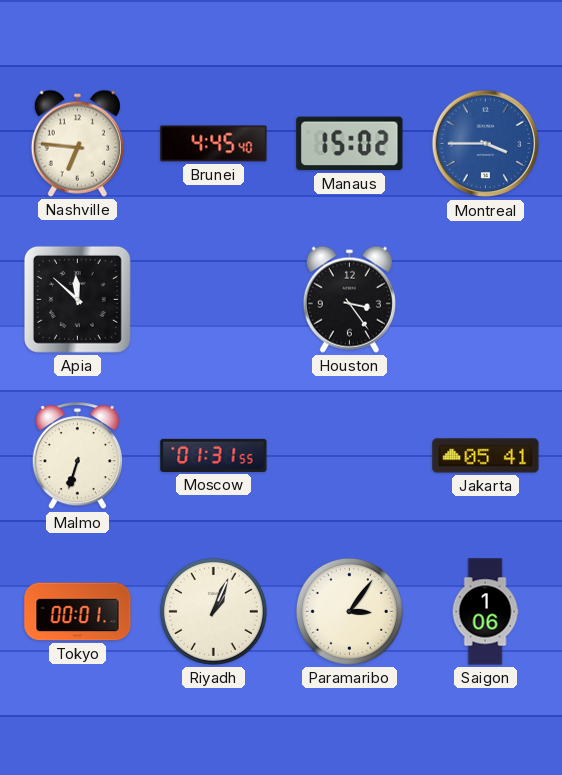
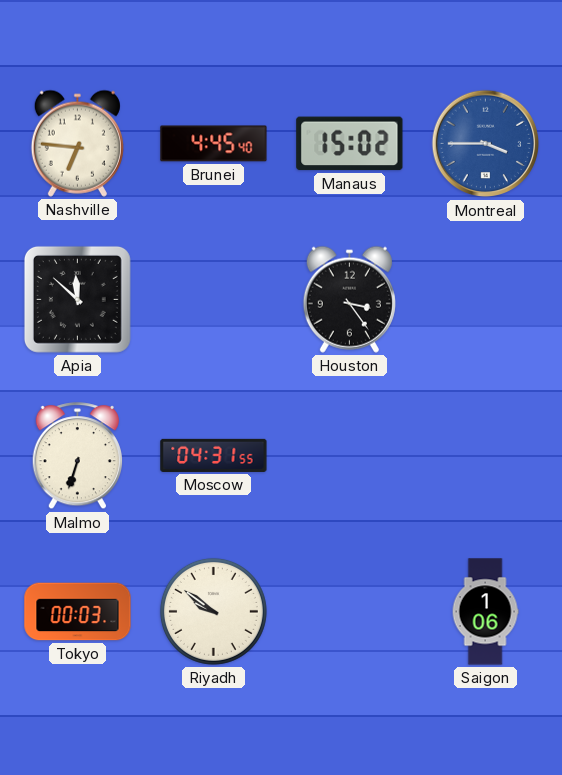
Moscow: 01:31 -> 04:31
Jakarta: 05:41 -> none
Tokyo: 00:01 -> 00:03
Riyadh: 1:04 -> 9:51
Paramaribo: 3:06 -> none
